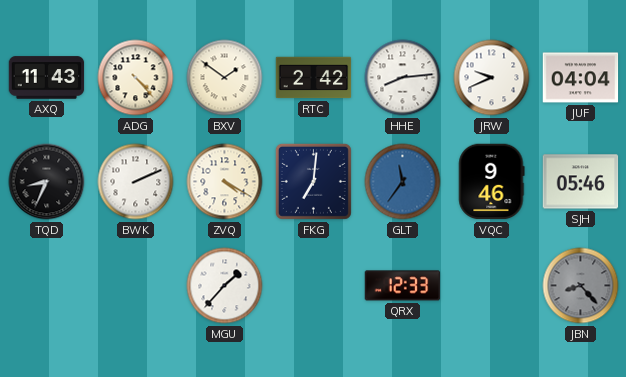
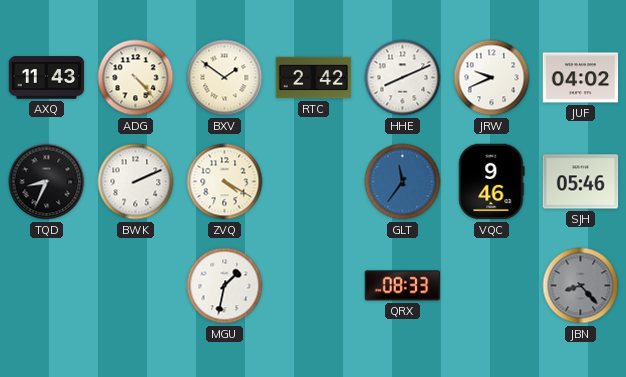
HHE: 8:14 -> 8:11
JUF: 04:04 -> 04:02
FKG: 7:01 -> none
MGU: 1:37 -> 1:32
QRX: 12:33 -> 08:33
